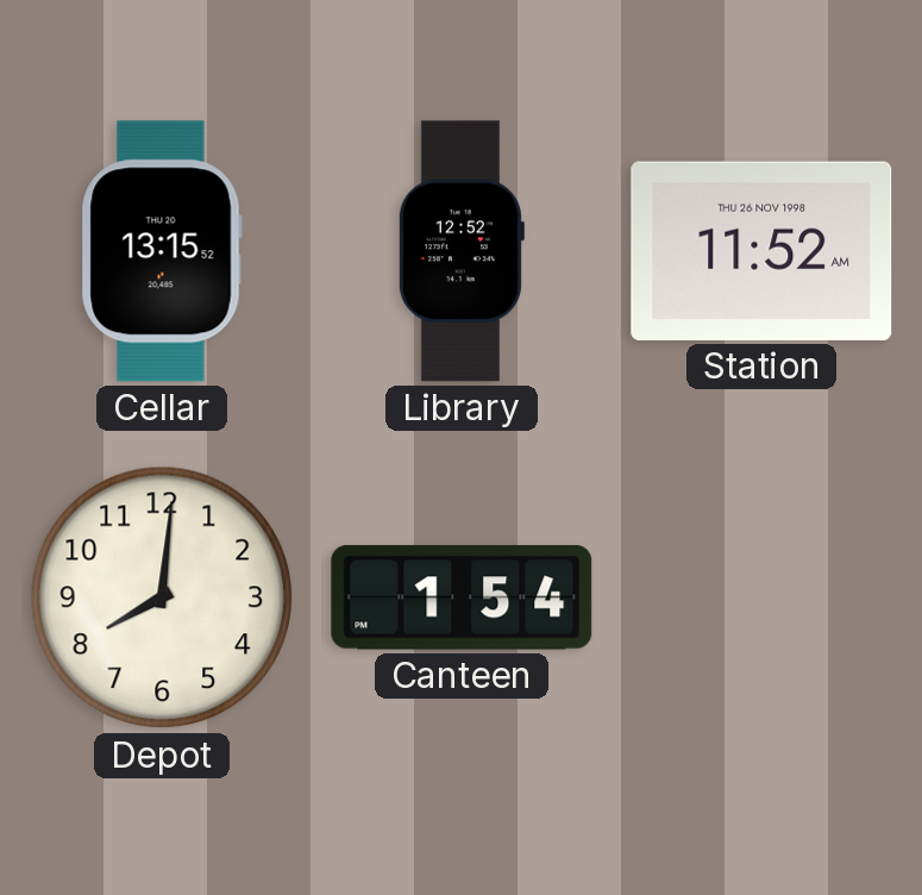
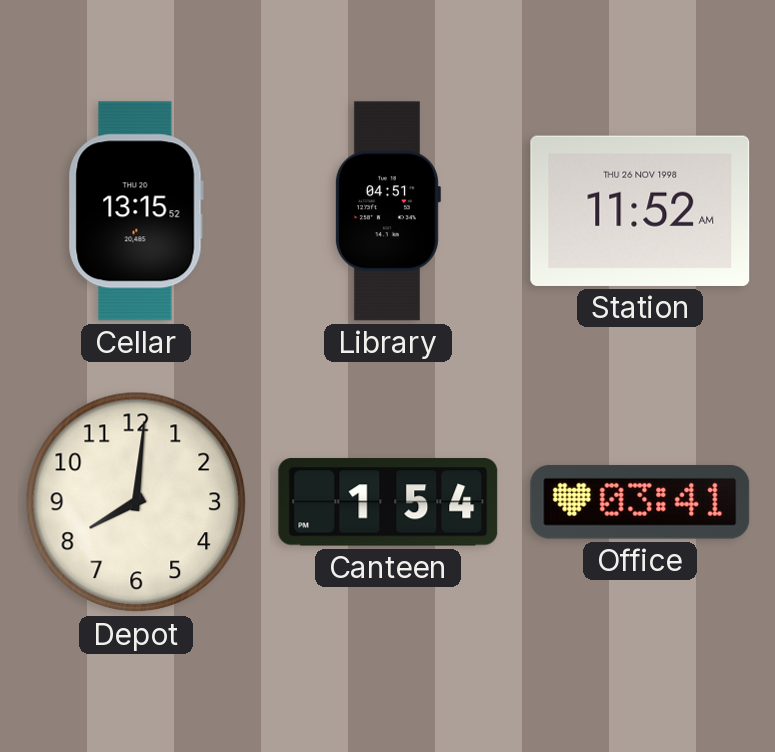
Library: 12:52 -> 04:51
Office: none -> 03:41
